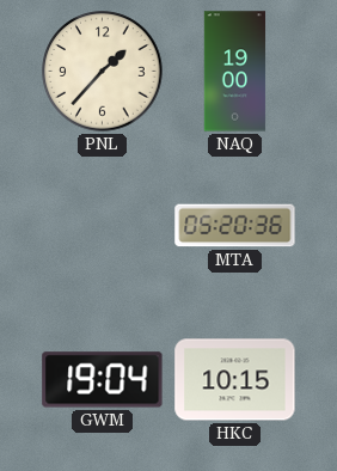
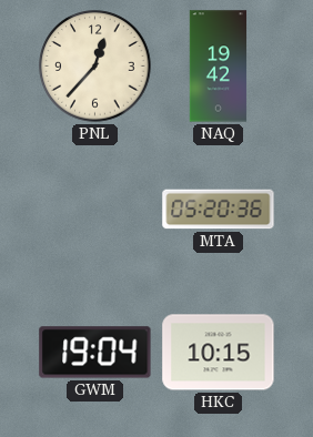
PNL: 1:37 -> 12:37
NAQ: 19:00 -> 19:42
